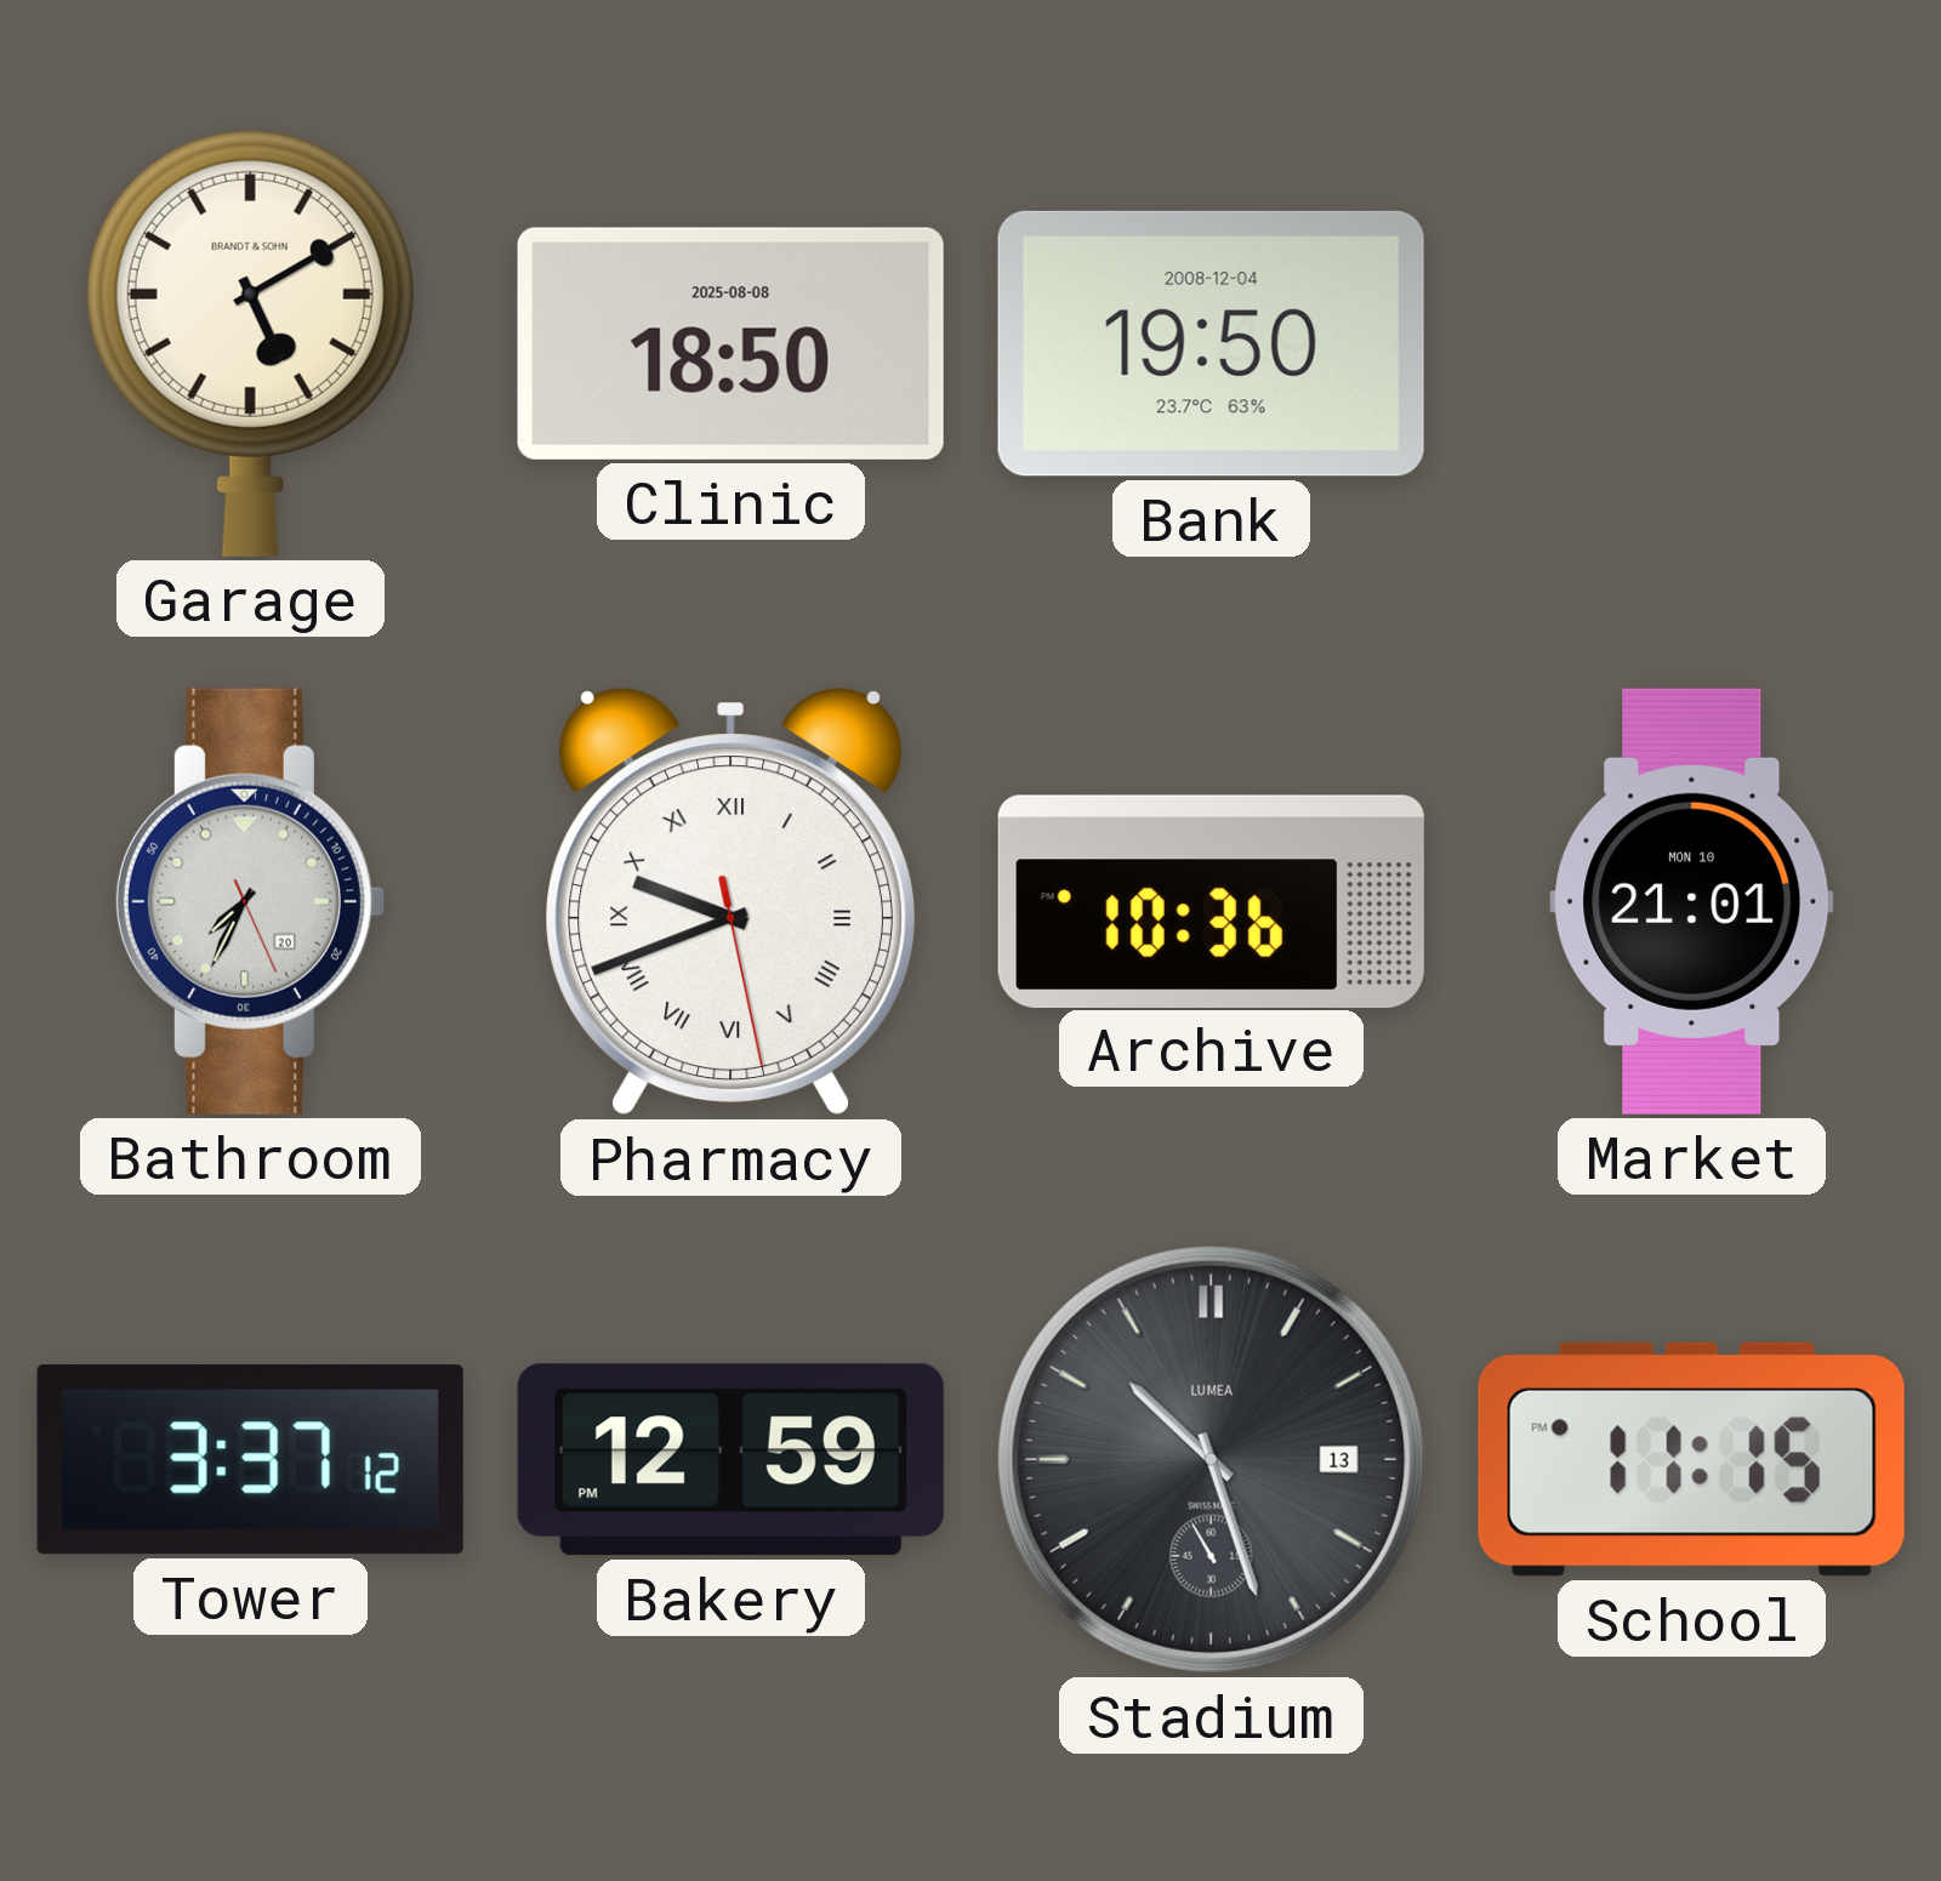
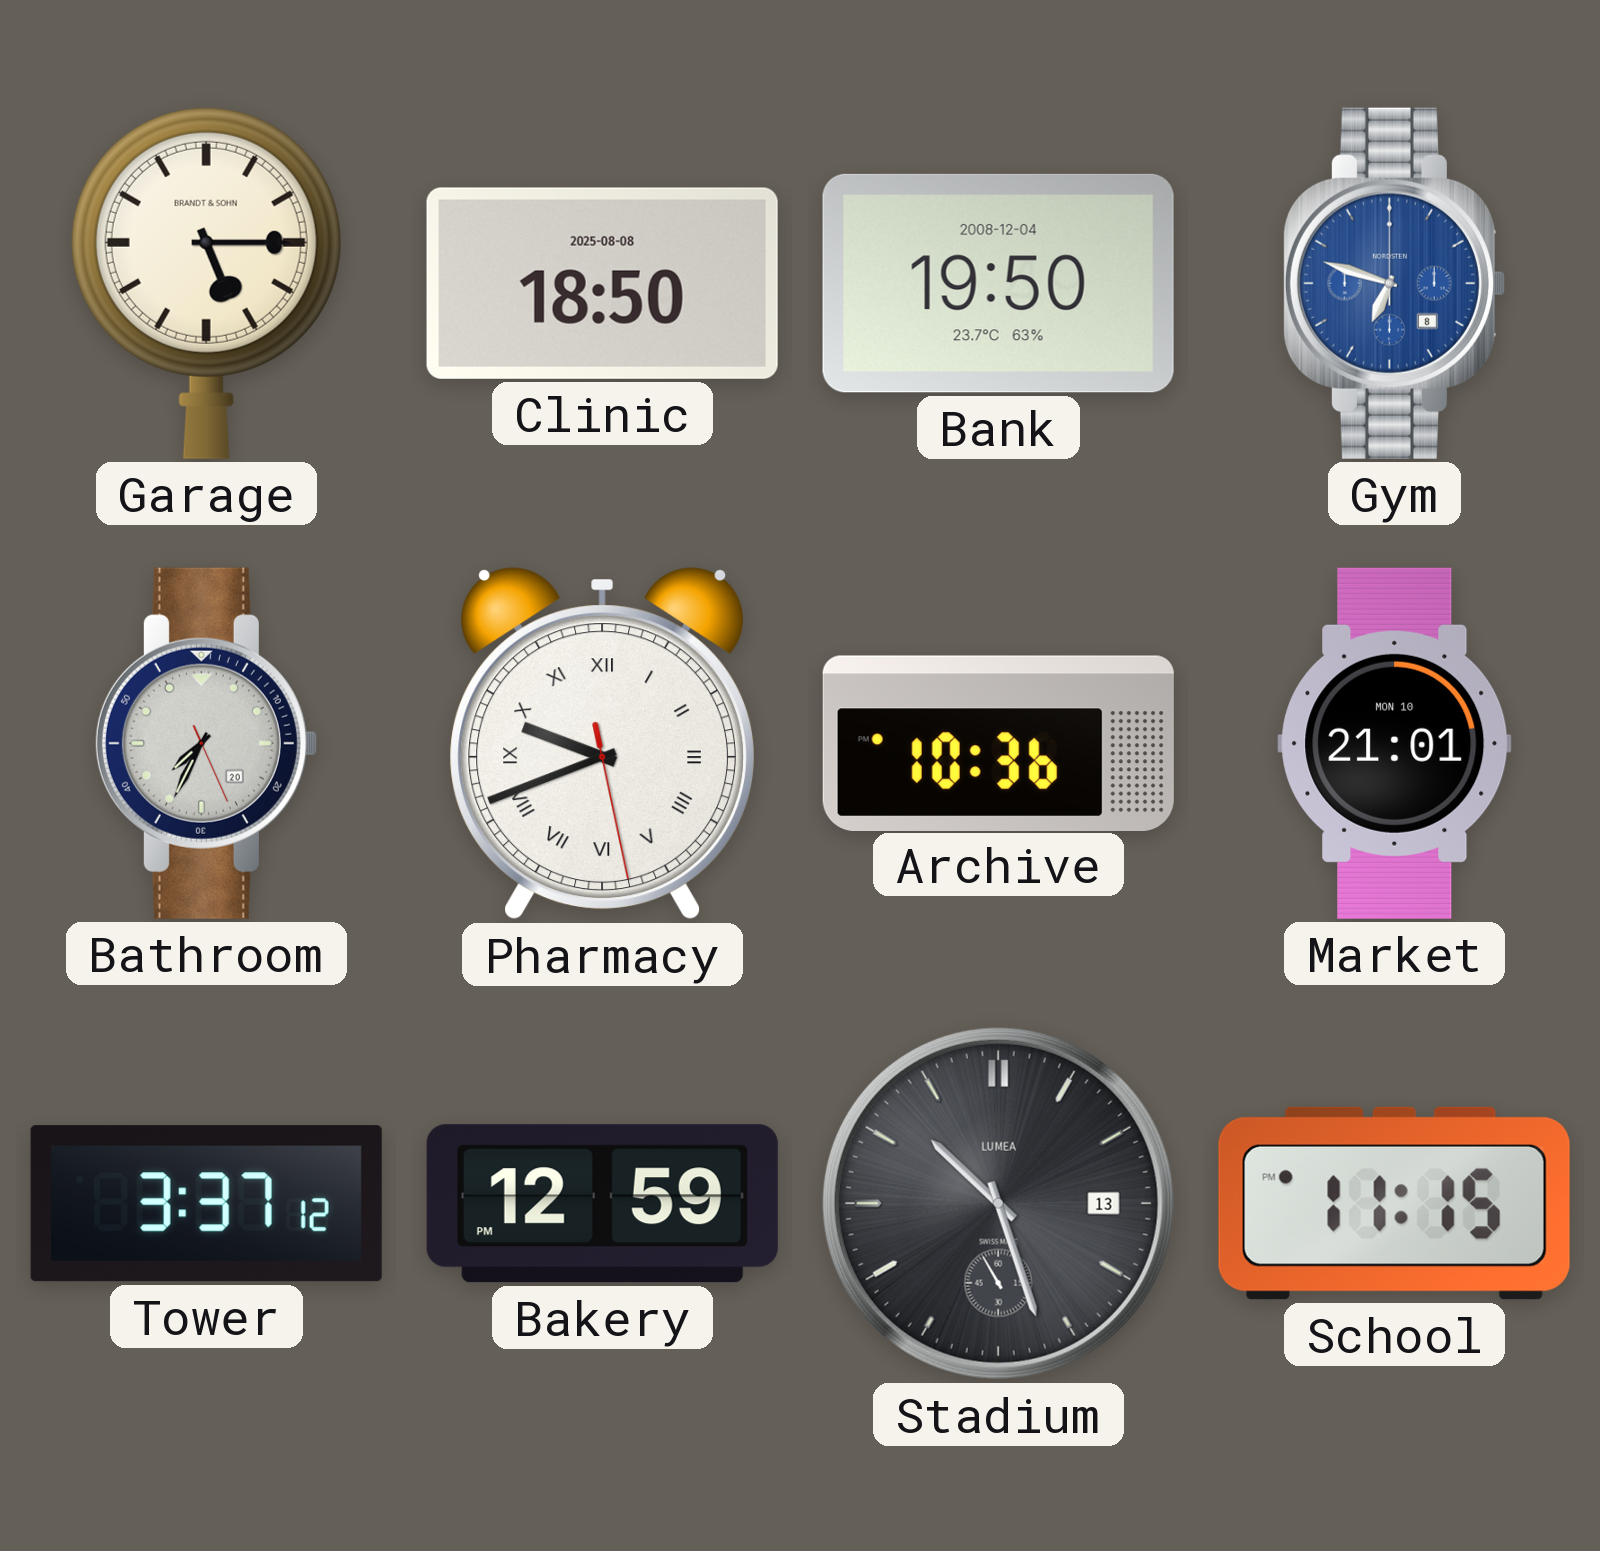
Garage: 5:10 -> 5:15
Gym: none -> 6:48
